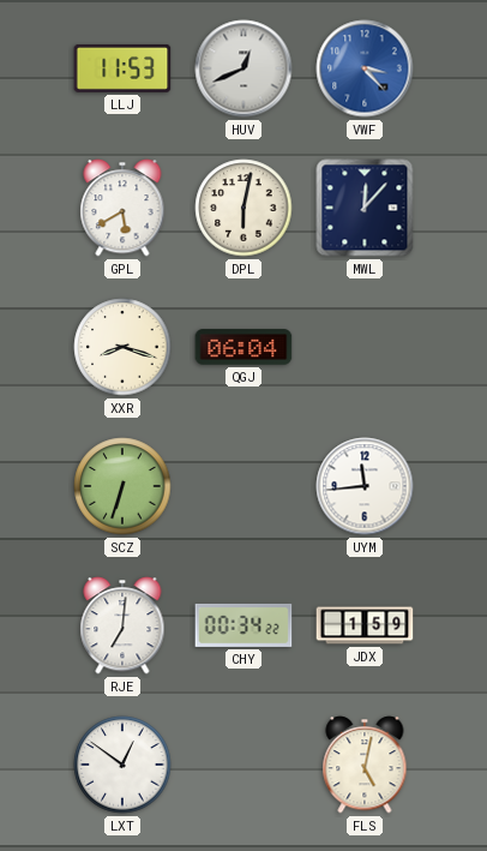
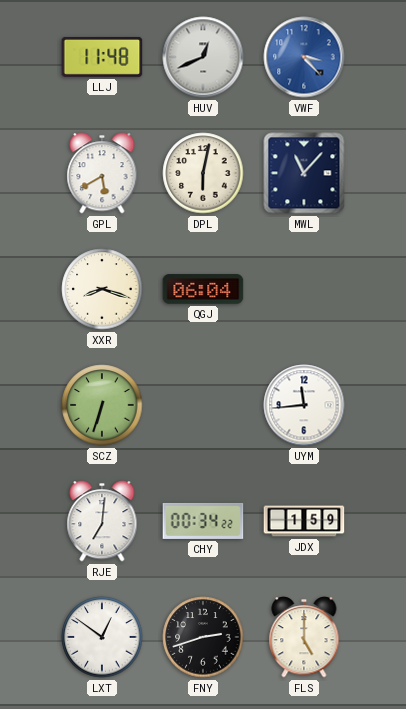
LLJ: 11:53 -> 11:48
MWL: 12:07 -> 11:07
FNY: none -> 2:42
FLS: 5:02 -> 5:00
